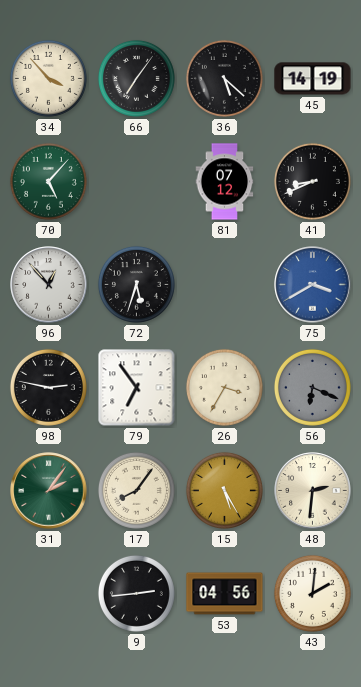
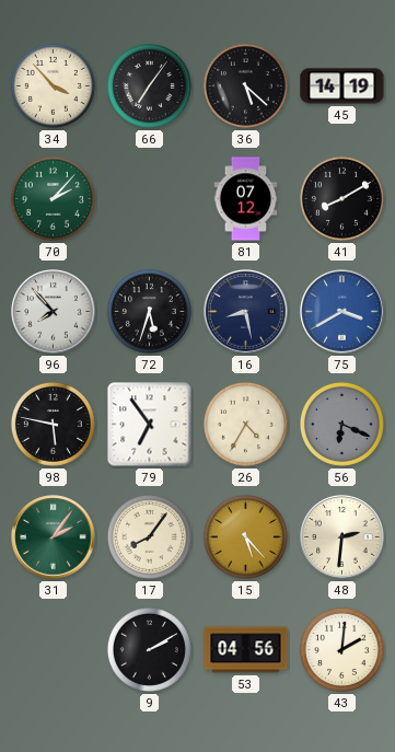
70: 5:07 -> 2:07
41: 8:41 -> 8:10
96: 12:53 -> 7:53
16: none -> 8:28
98: 2:47 -> 5:47
26: 3:35 -> 4:35
15: 5:25 -> 5:23
9: 2:44 -> 2:10
